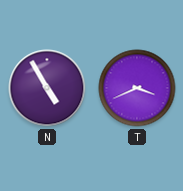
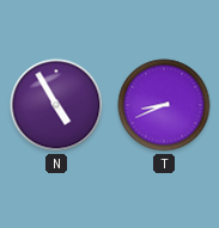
T: 3:41 -> 8:41
